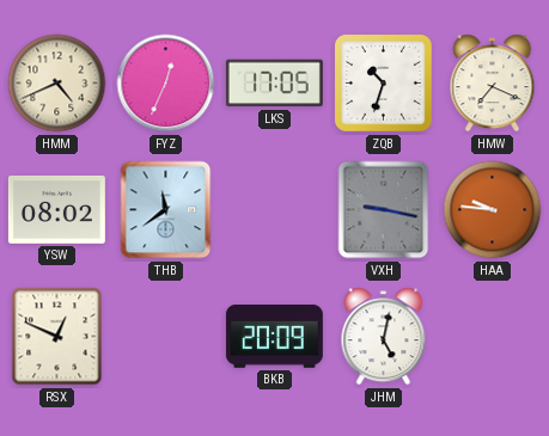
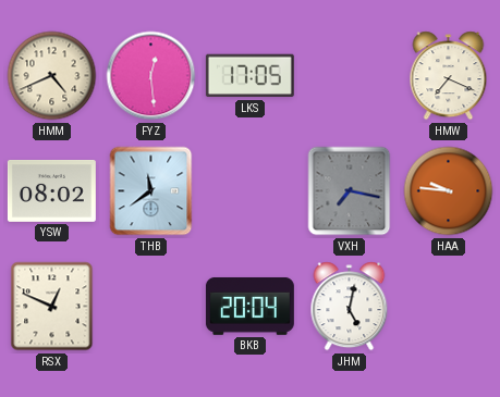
FYZ: 12:34 -> 12:29
ZQB: 10:33 -> none
VXH: 9:17 -> 7:17
BKB: 20:09 -> 20:04
